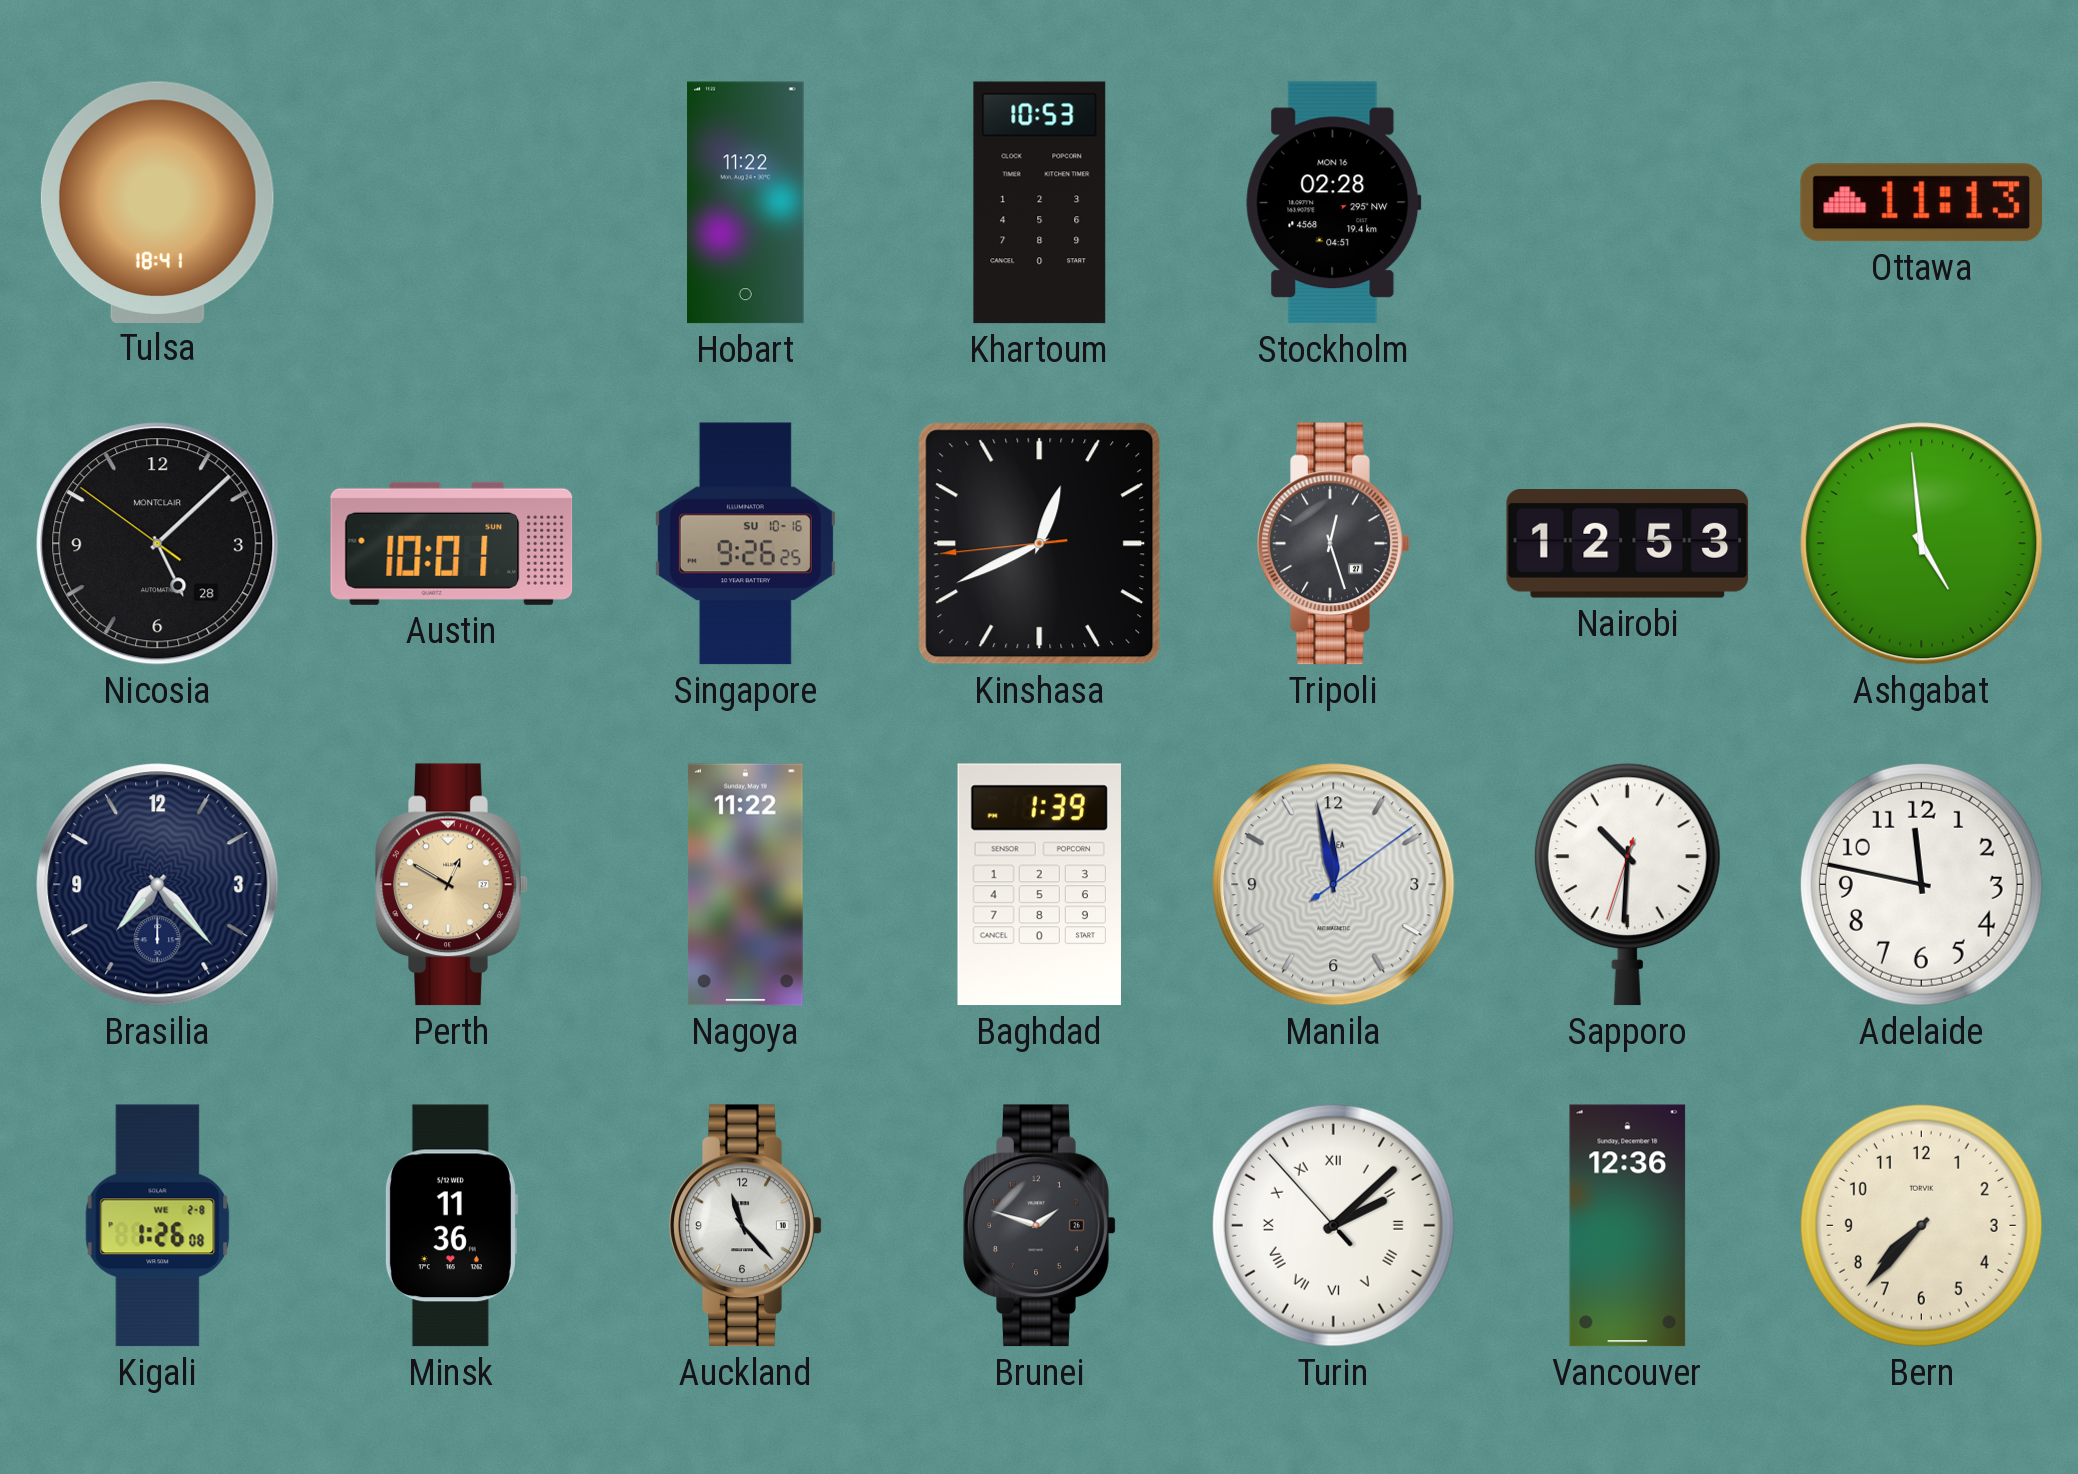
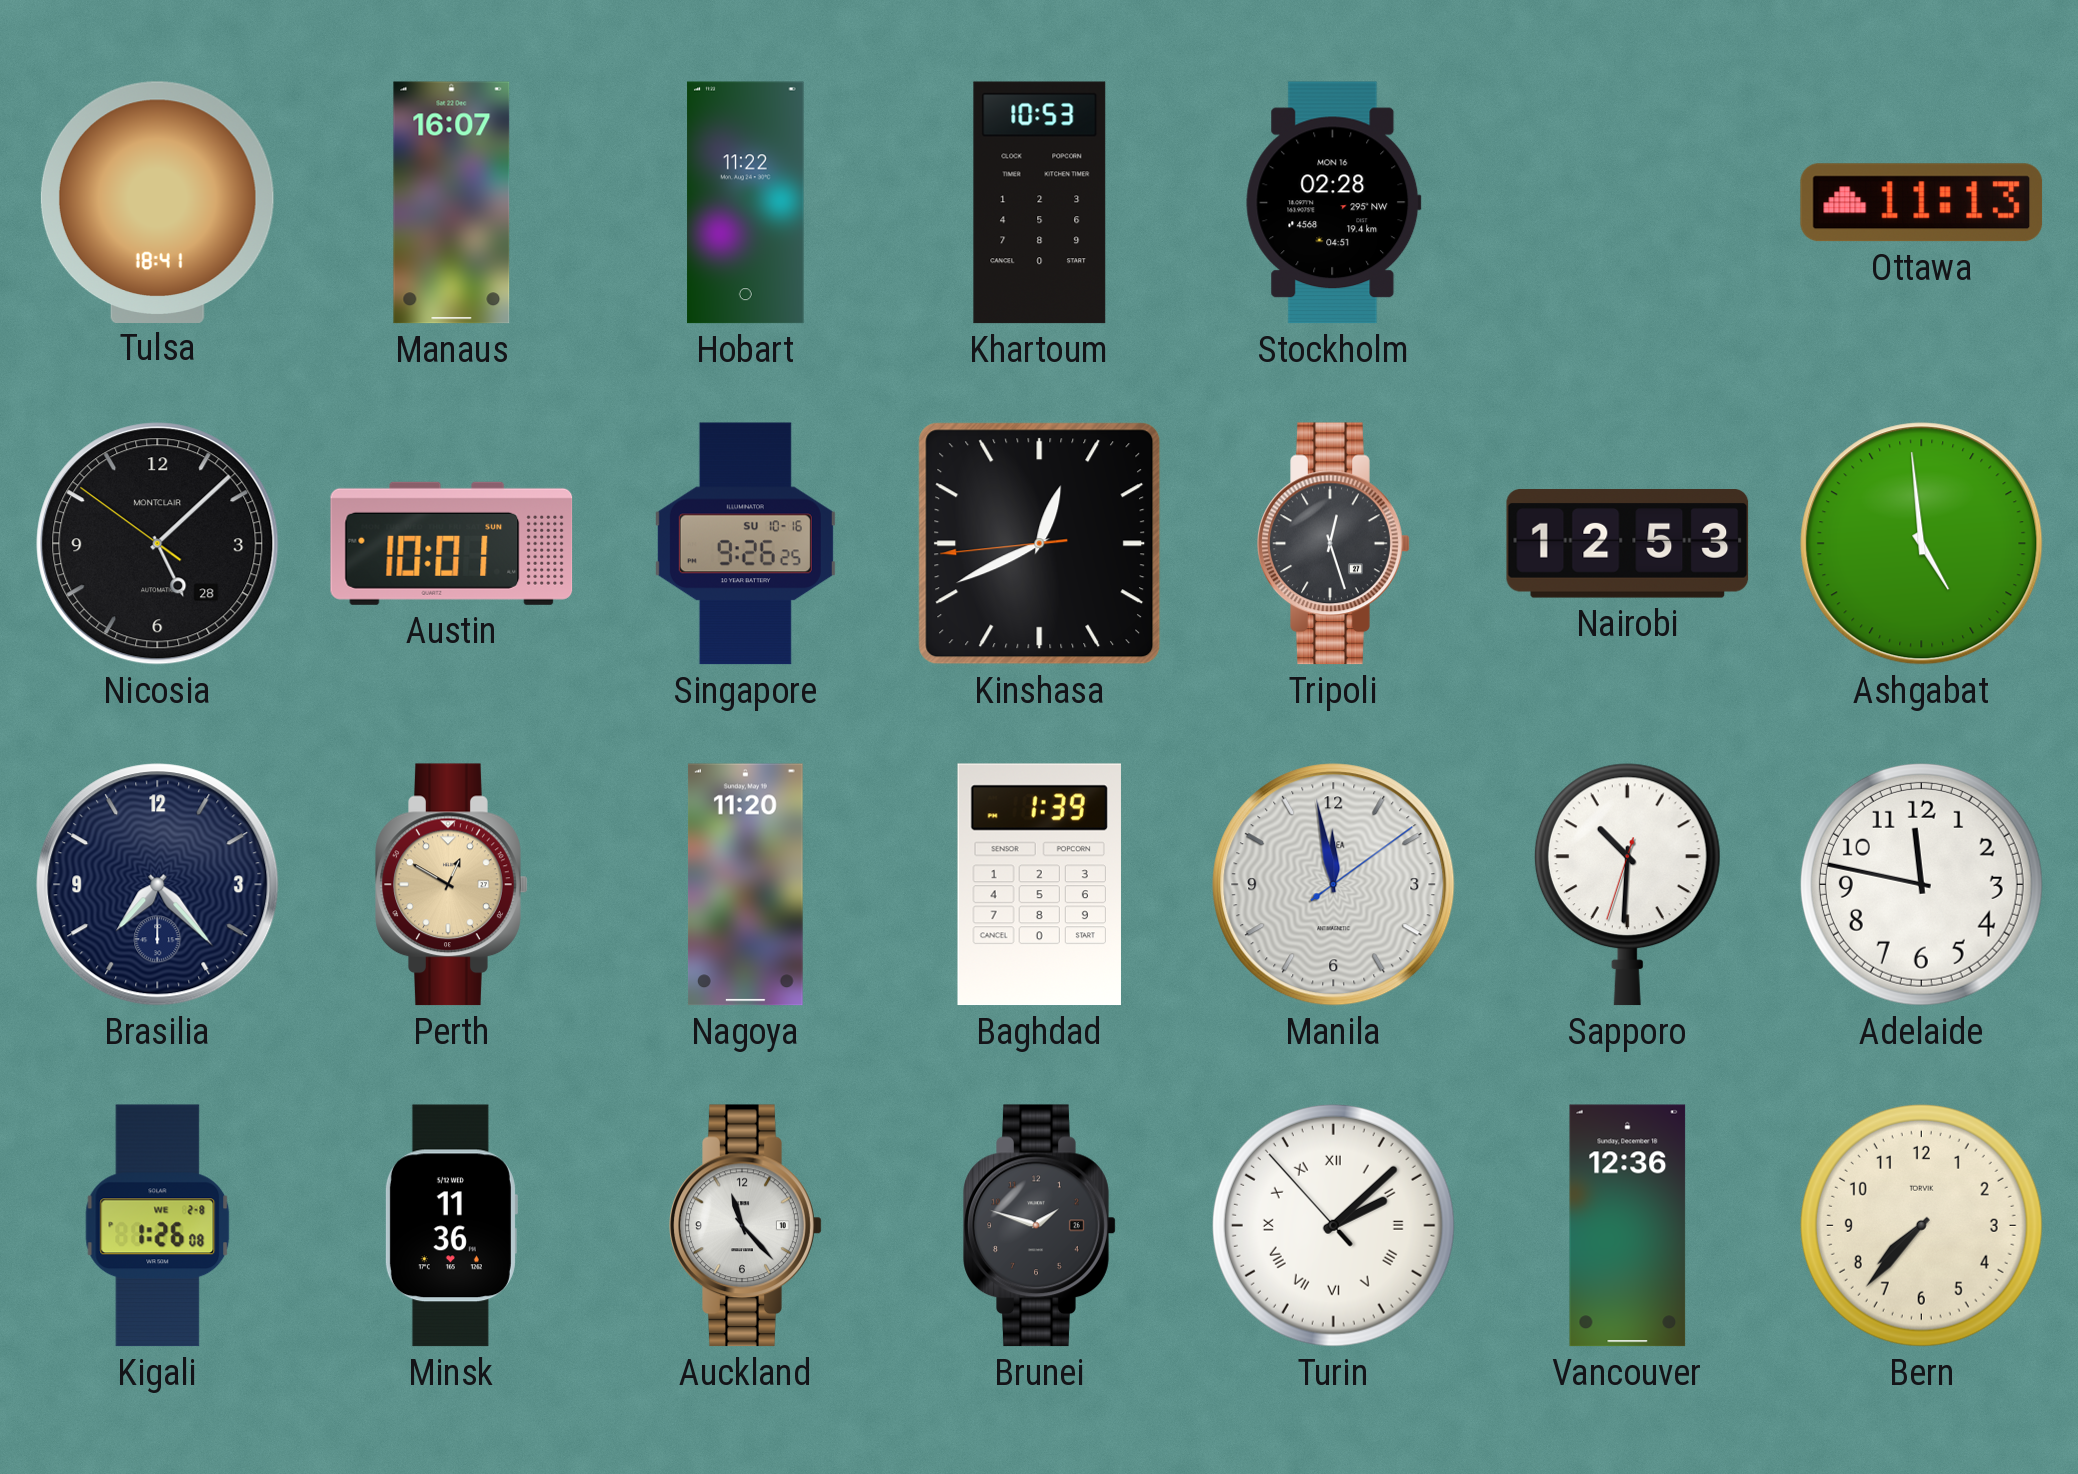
Manaus: none -> 16:07
Nagoya: 11:22 -> 11:20
